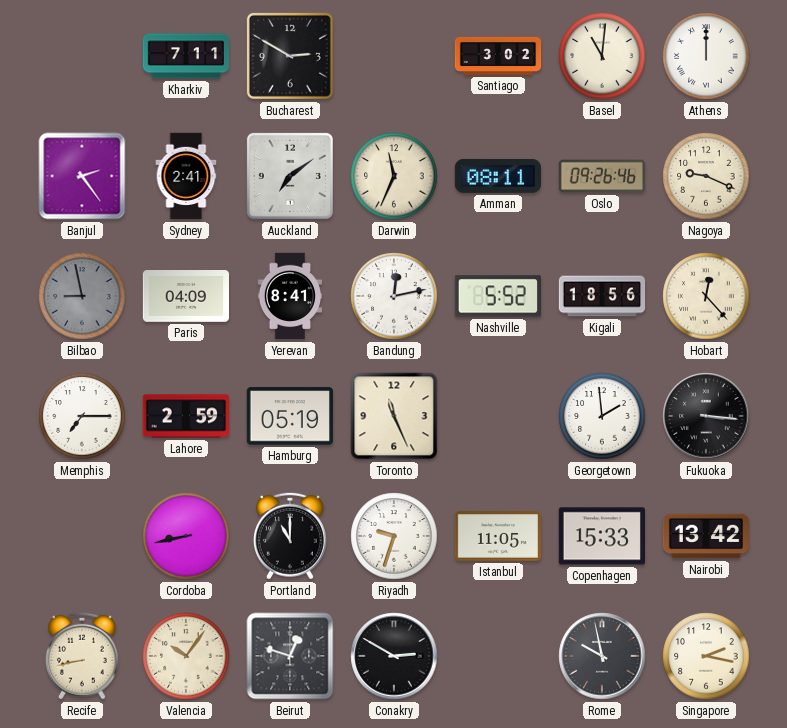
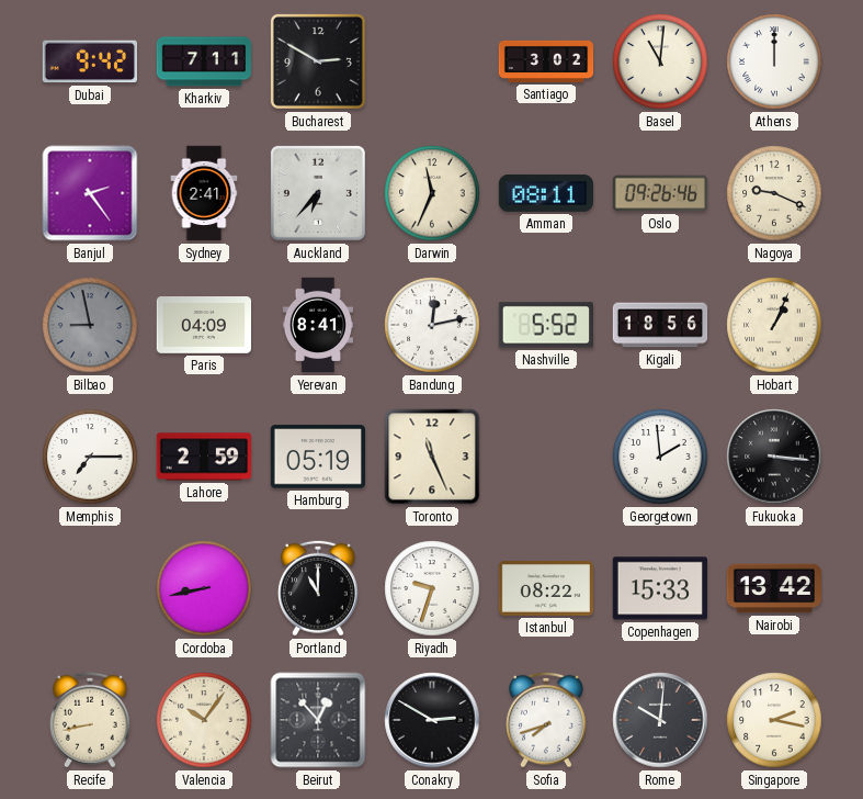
Dubai: none -> 9:42
Auckland: 7:09 -> 6:37
Hobart: 12:23 -> 1:04
Istanbul: 11:05 -> 08:22
Beirut: 12:48 -> 12:53
Sofia: none -> 7:42
Rome: 9:58 -> 10:01
